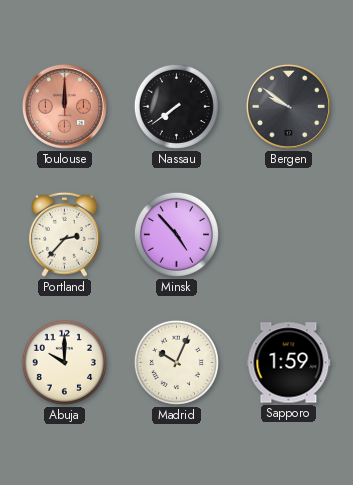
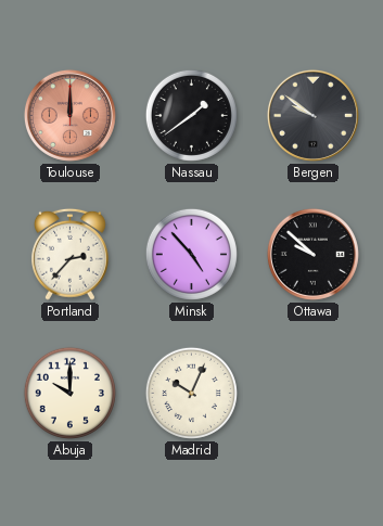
Nassau: 7:39 -> 1:39
Ottawa: none -> 9:52
Sapporo: 1:59 -> none
